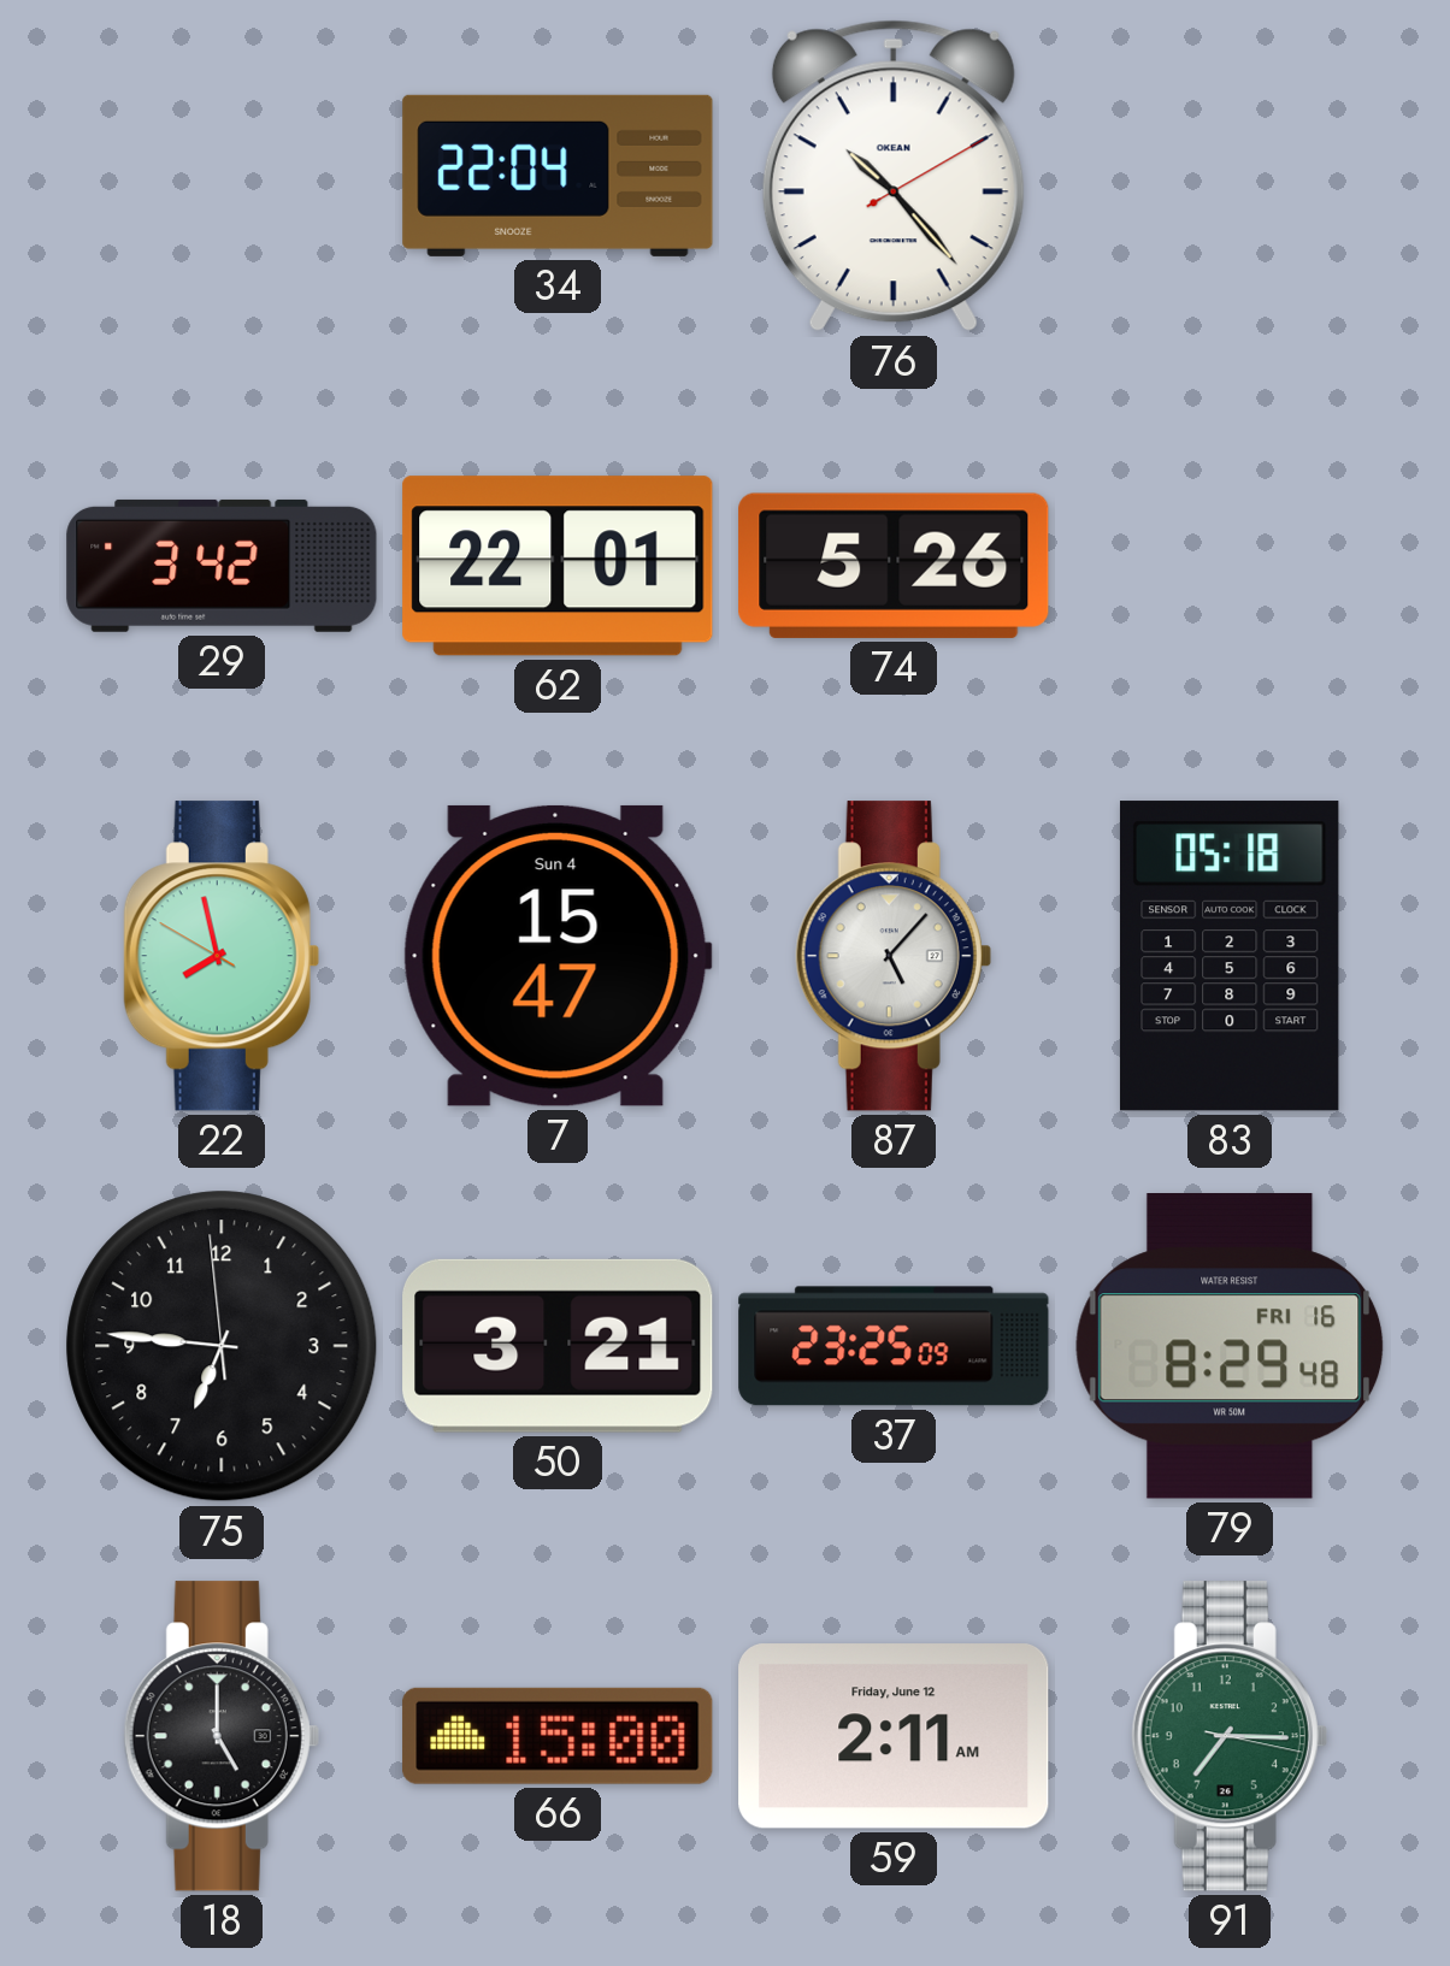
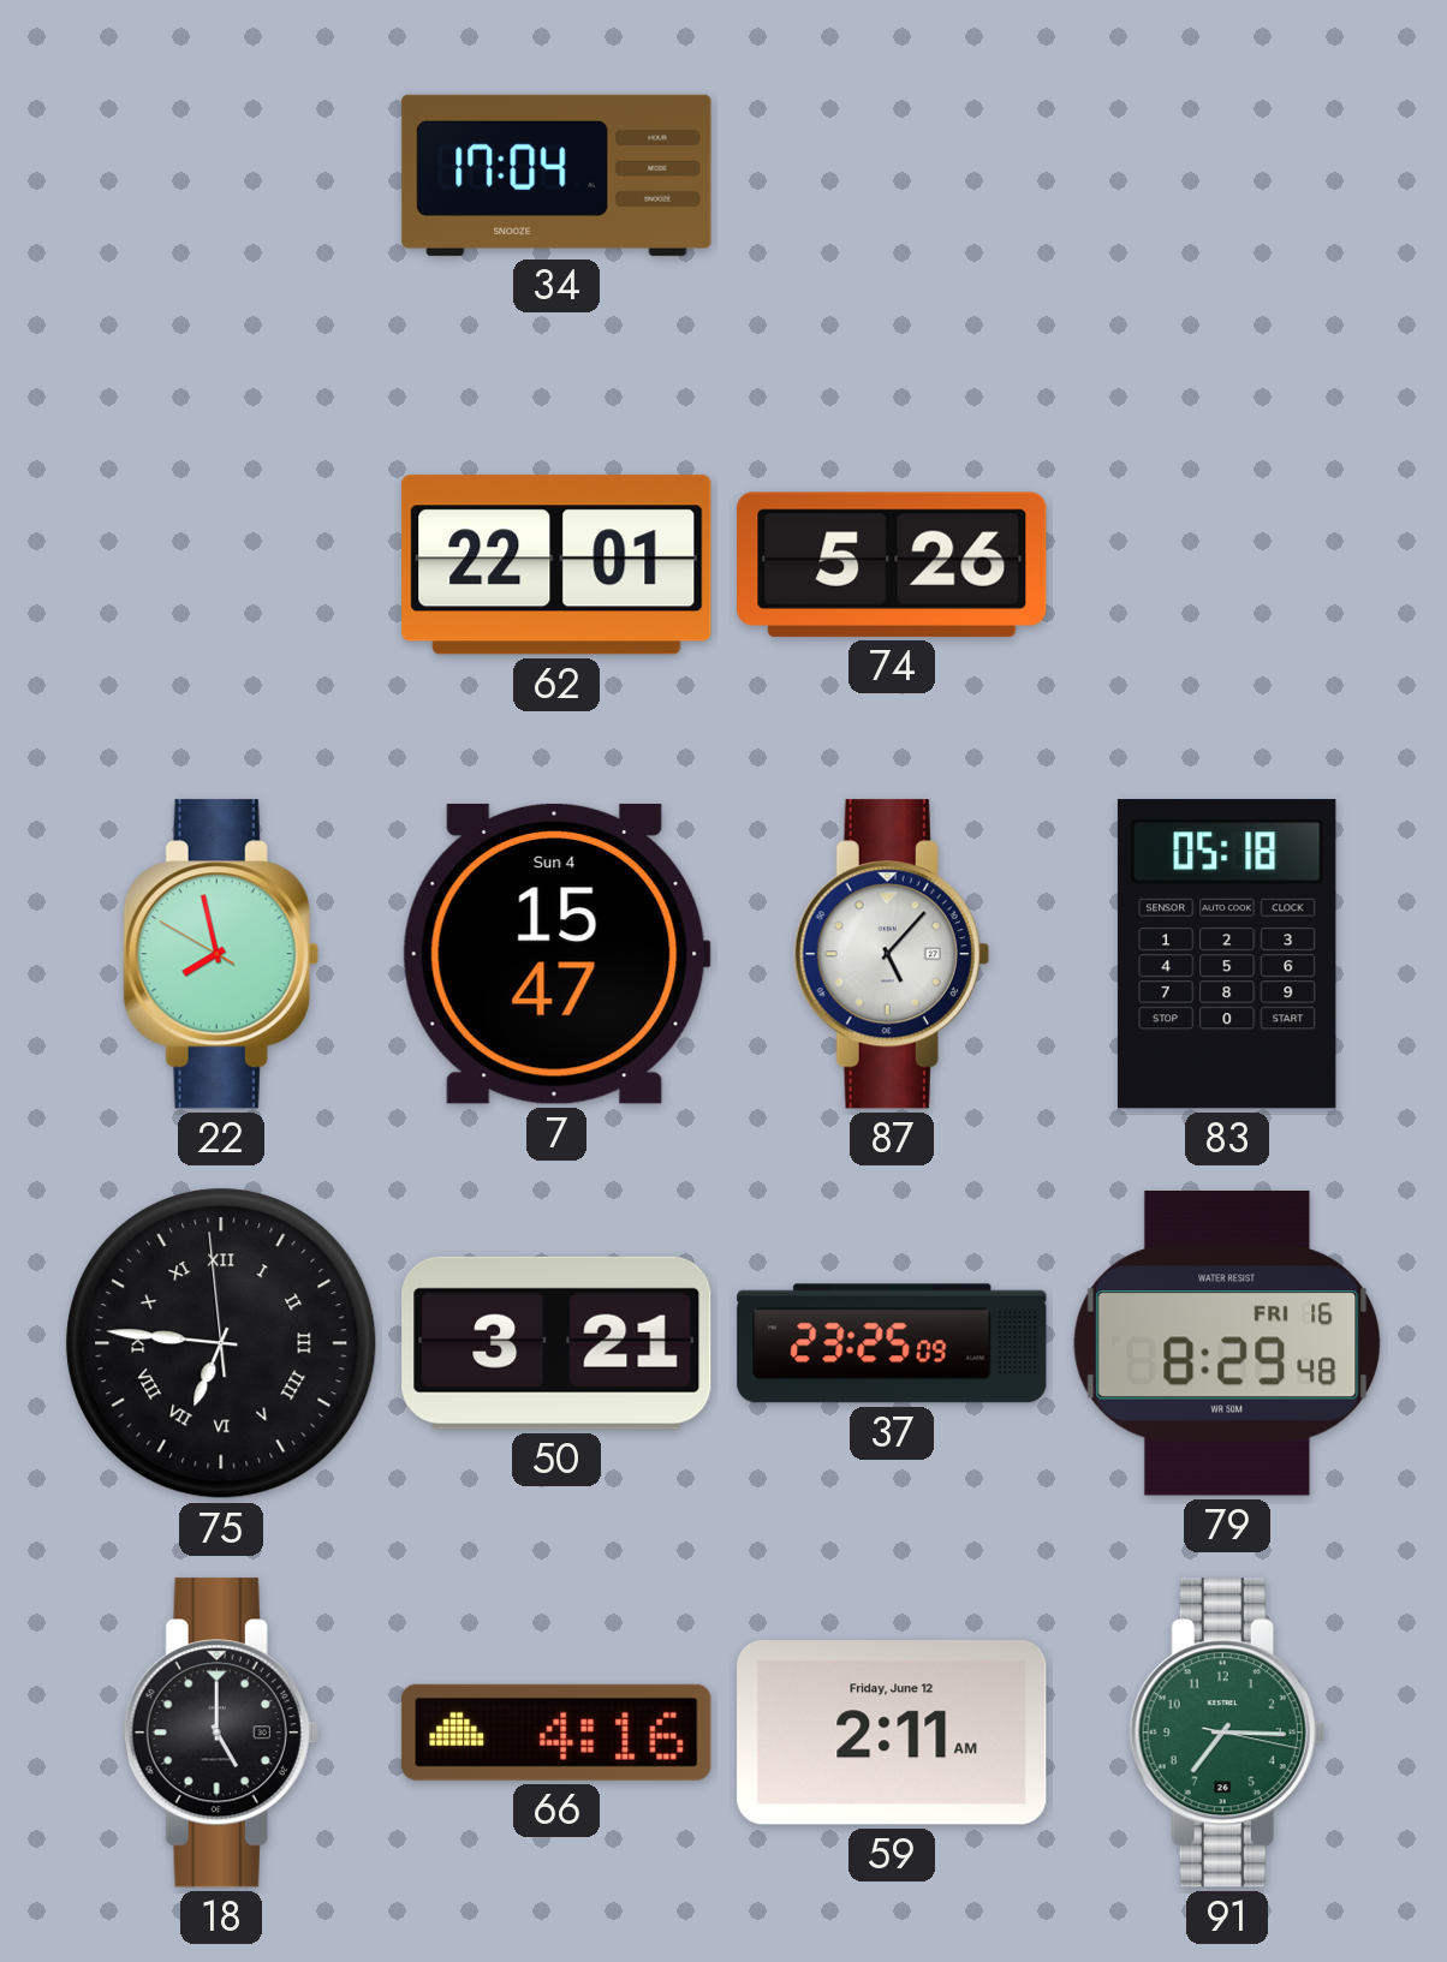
34: 22:04 -> 17:04
76: 10:23 -> none
29: 3:42 -> none
75 numerals: Arabic -> Roman
66: 15:00 -> 4:16
